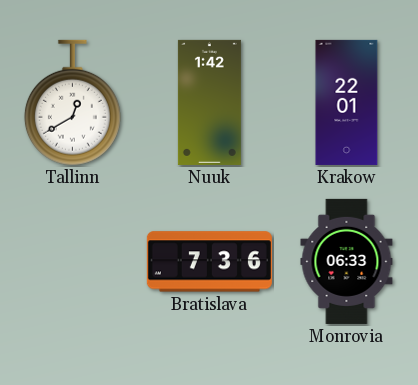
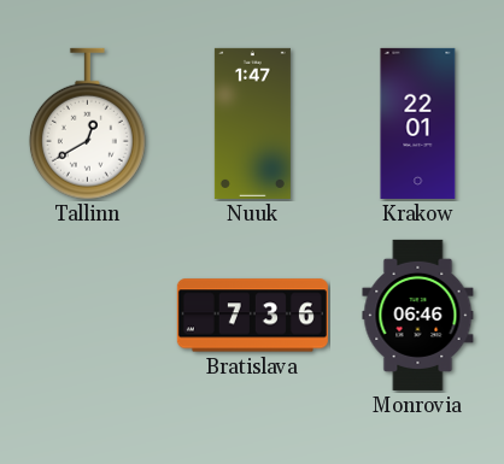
Nuuk: 1:42 -> 1:47
Monrovia: 06:33 -> 06:46
